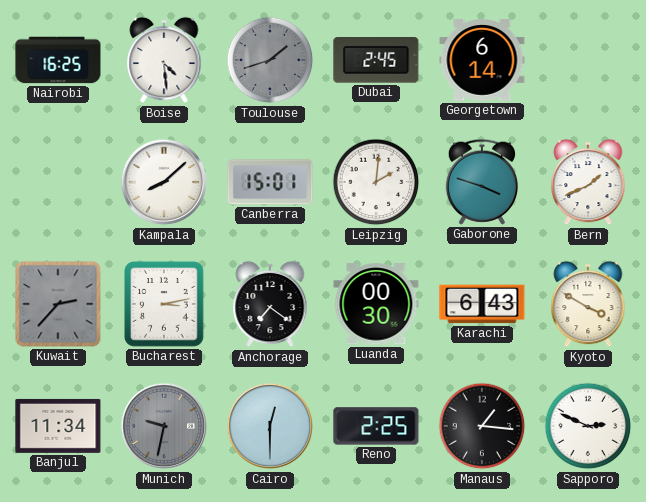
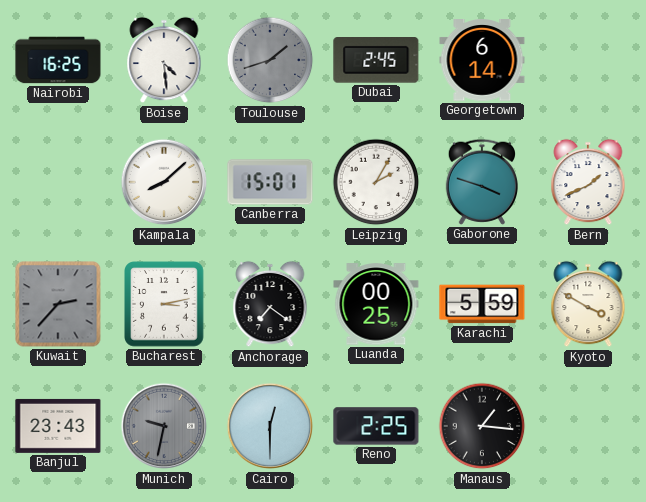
Leipzig: 2:01 -> 2:05
Luanda: 00:30 -> 00:25
Karachi: 6:43 -> 5:59
Banjul: 11:34 -> 23:43
Sapporo: 2:49 -> none
